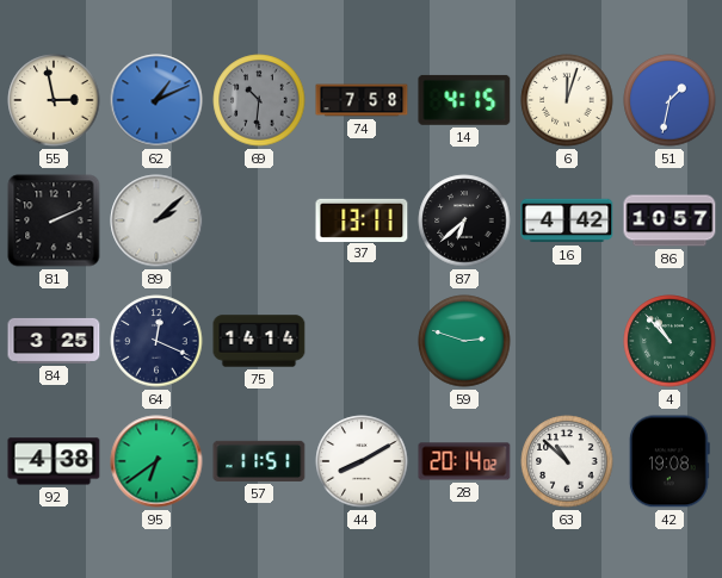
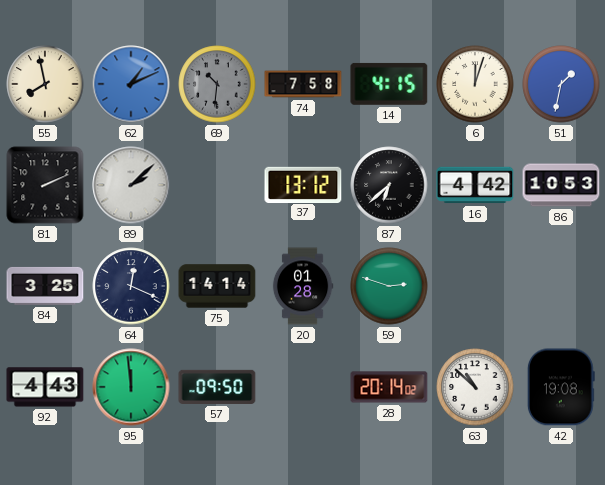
55: 2:58 -> 7:58
37: 13:11 -> 13:12
86: 10:57 -> 10:53
20: none -> 01:28
4: 10:53 -> none
92: 4:38 -> 4:43
95: 6:39 -> 11:59
57: 11:51 -> 09:50
44: 8:10 -> none
